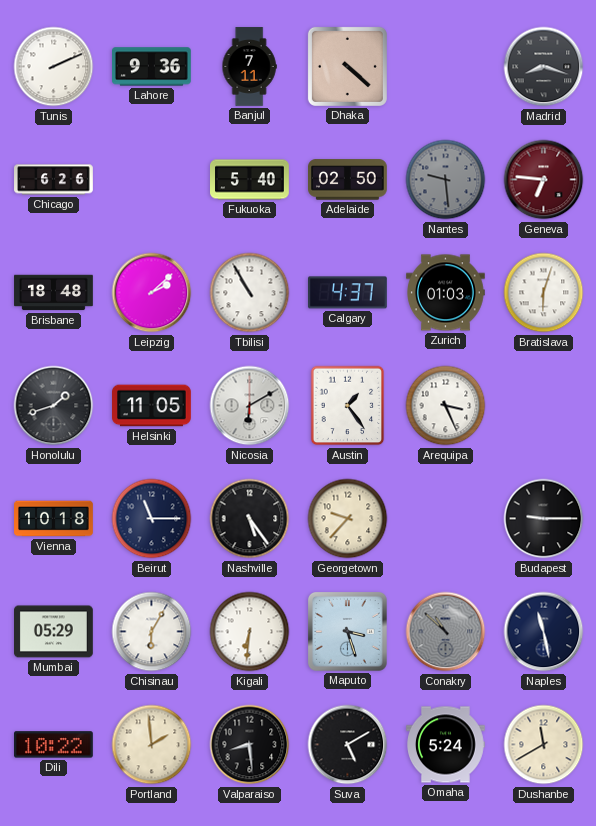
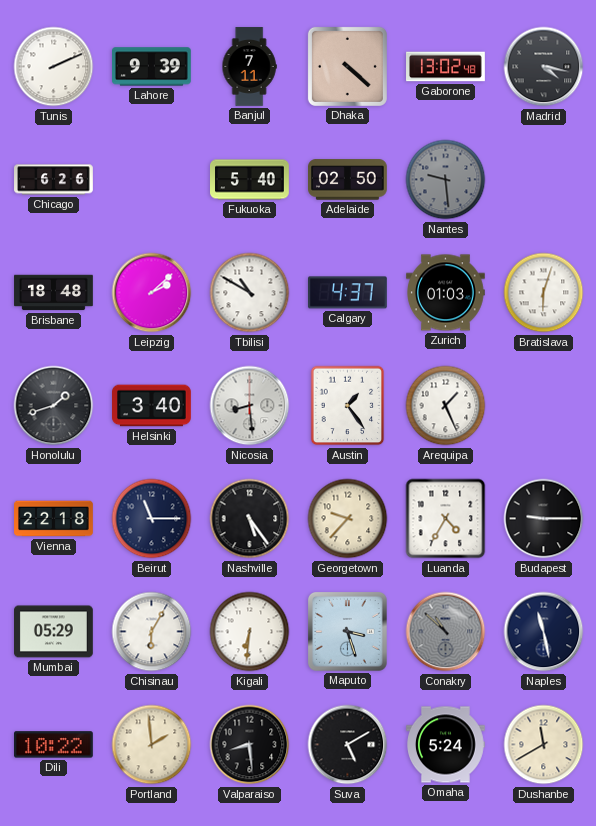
Lahore: 9:36 -> 9:39
Gaborone: none -> 13:02
Madrid: 8:18 -> 4:17
Geneva: 6:46 -> none
Tbilisi: 10:55 -> 10:50
Helsinki: 11:05 -> 3:40
Nicosia: 6:10 -> 8:29
Arequipa: 3:26 -> 1:26
Vienna: 10:18 -> 22:18
Luanda: none -> 4:35
